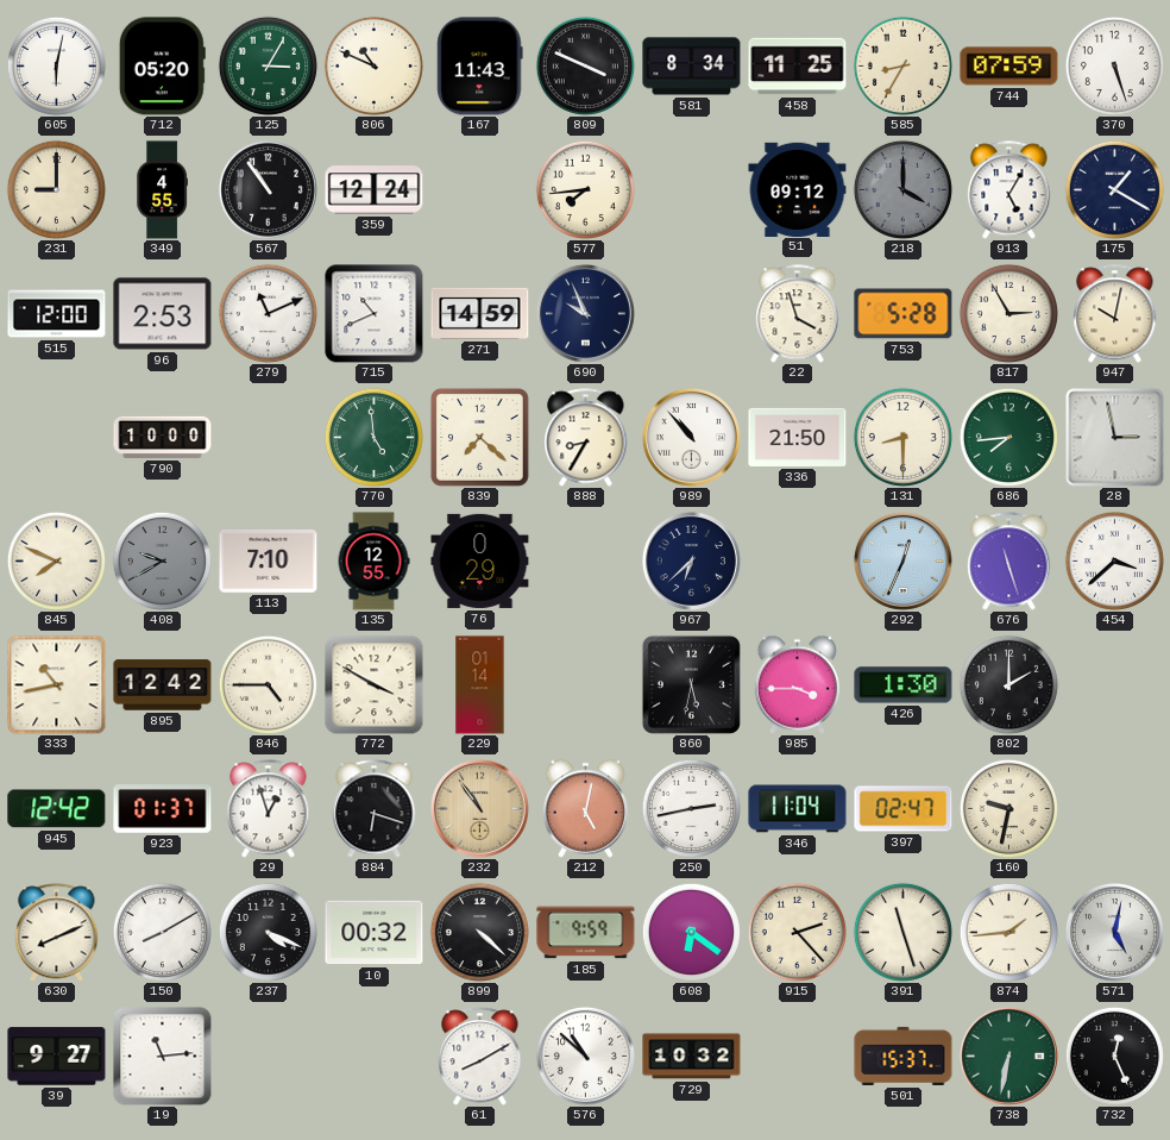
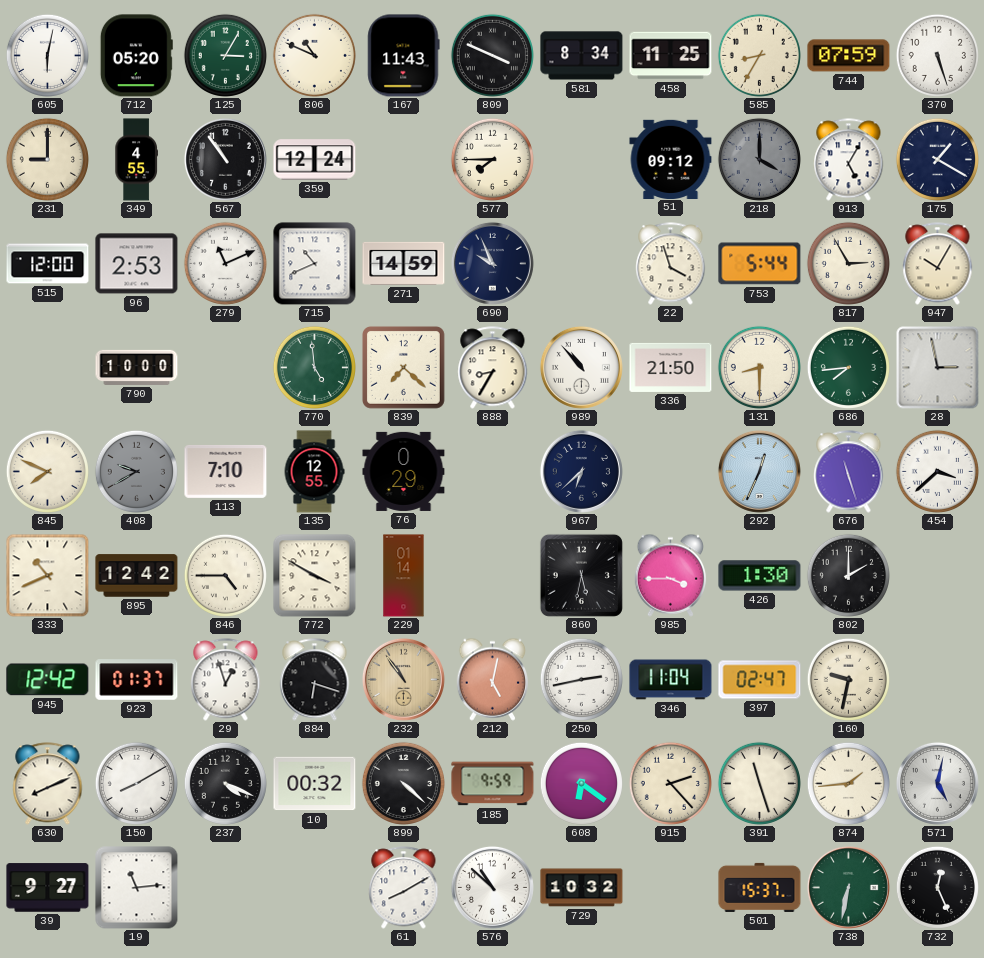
577: 7:44 -> 7:45
753: 5:28 -> 5:44
947: 10:02 -> 10:05
333: 10:43 -> 10:41
